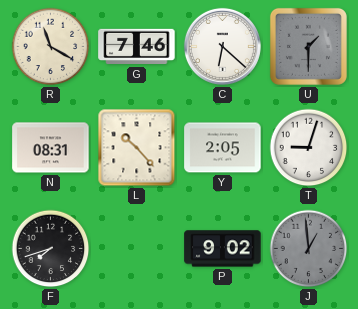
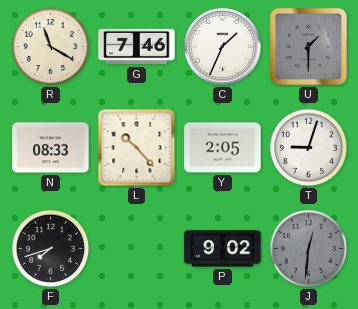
C: 6:22 -> 1:34
N: 08:31 -> 08:33
J: 12:59 -> 12:31
